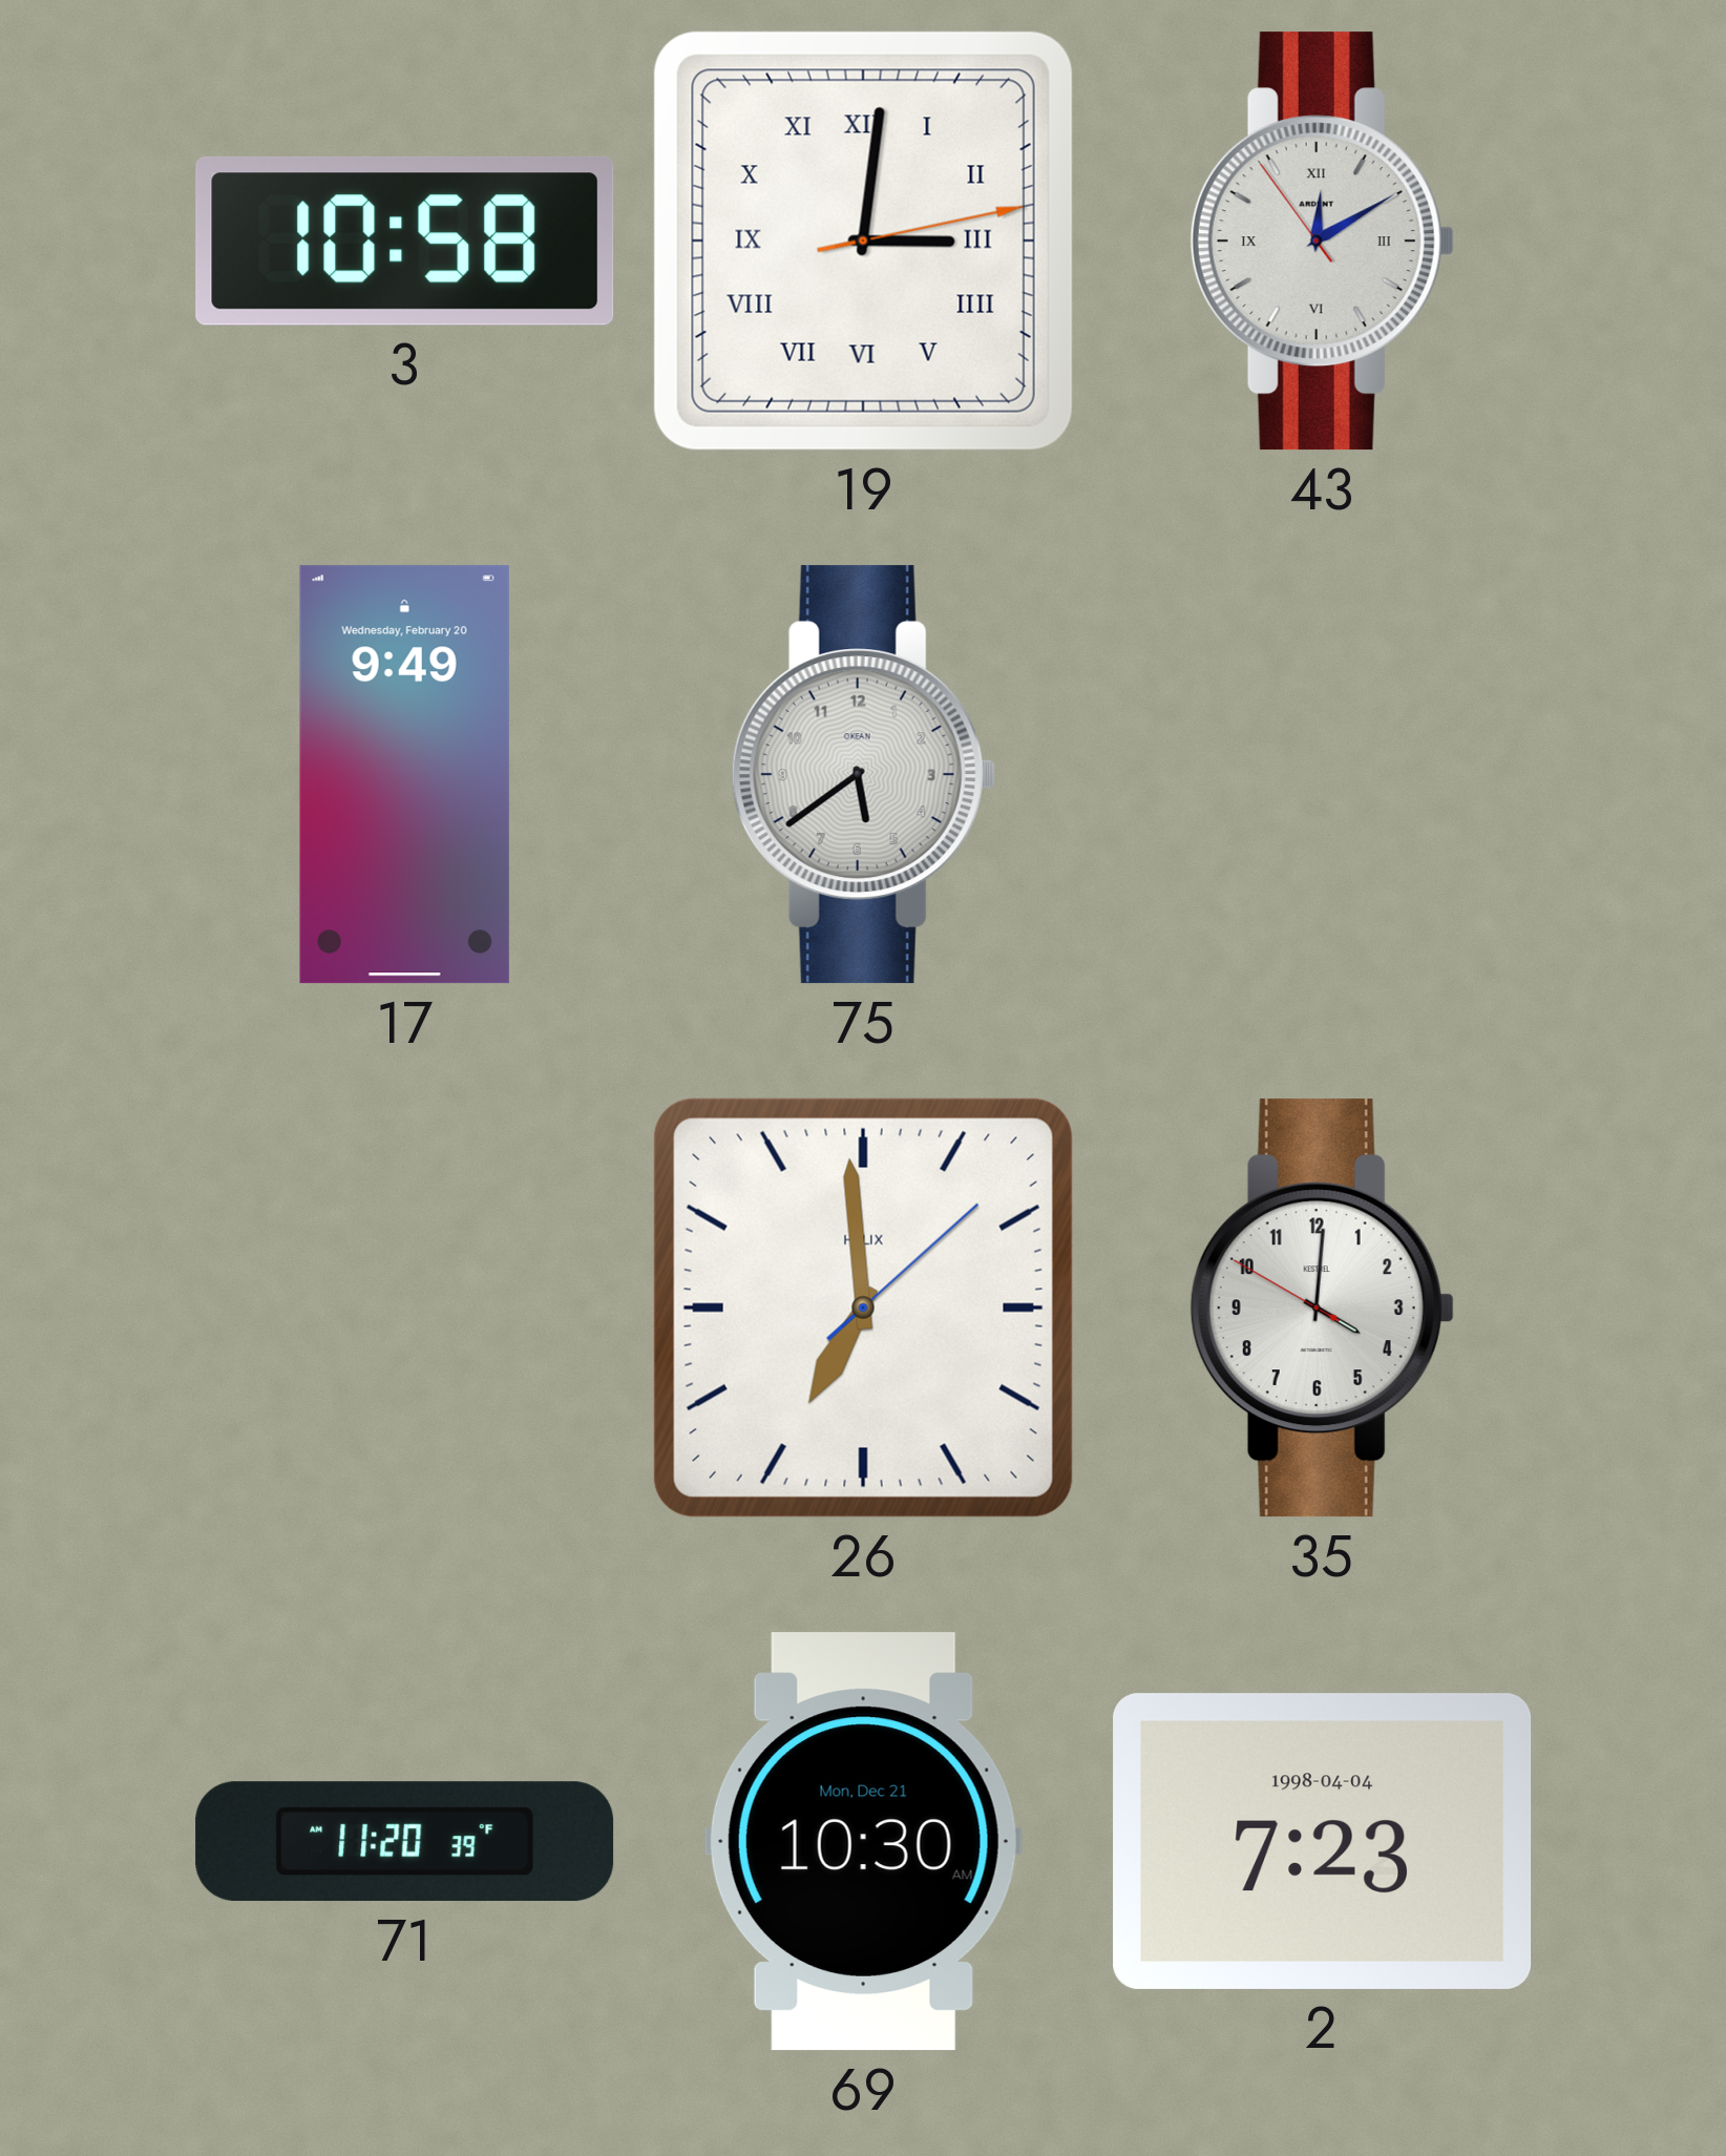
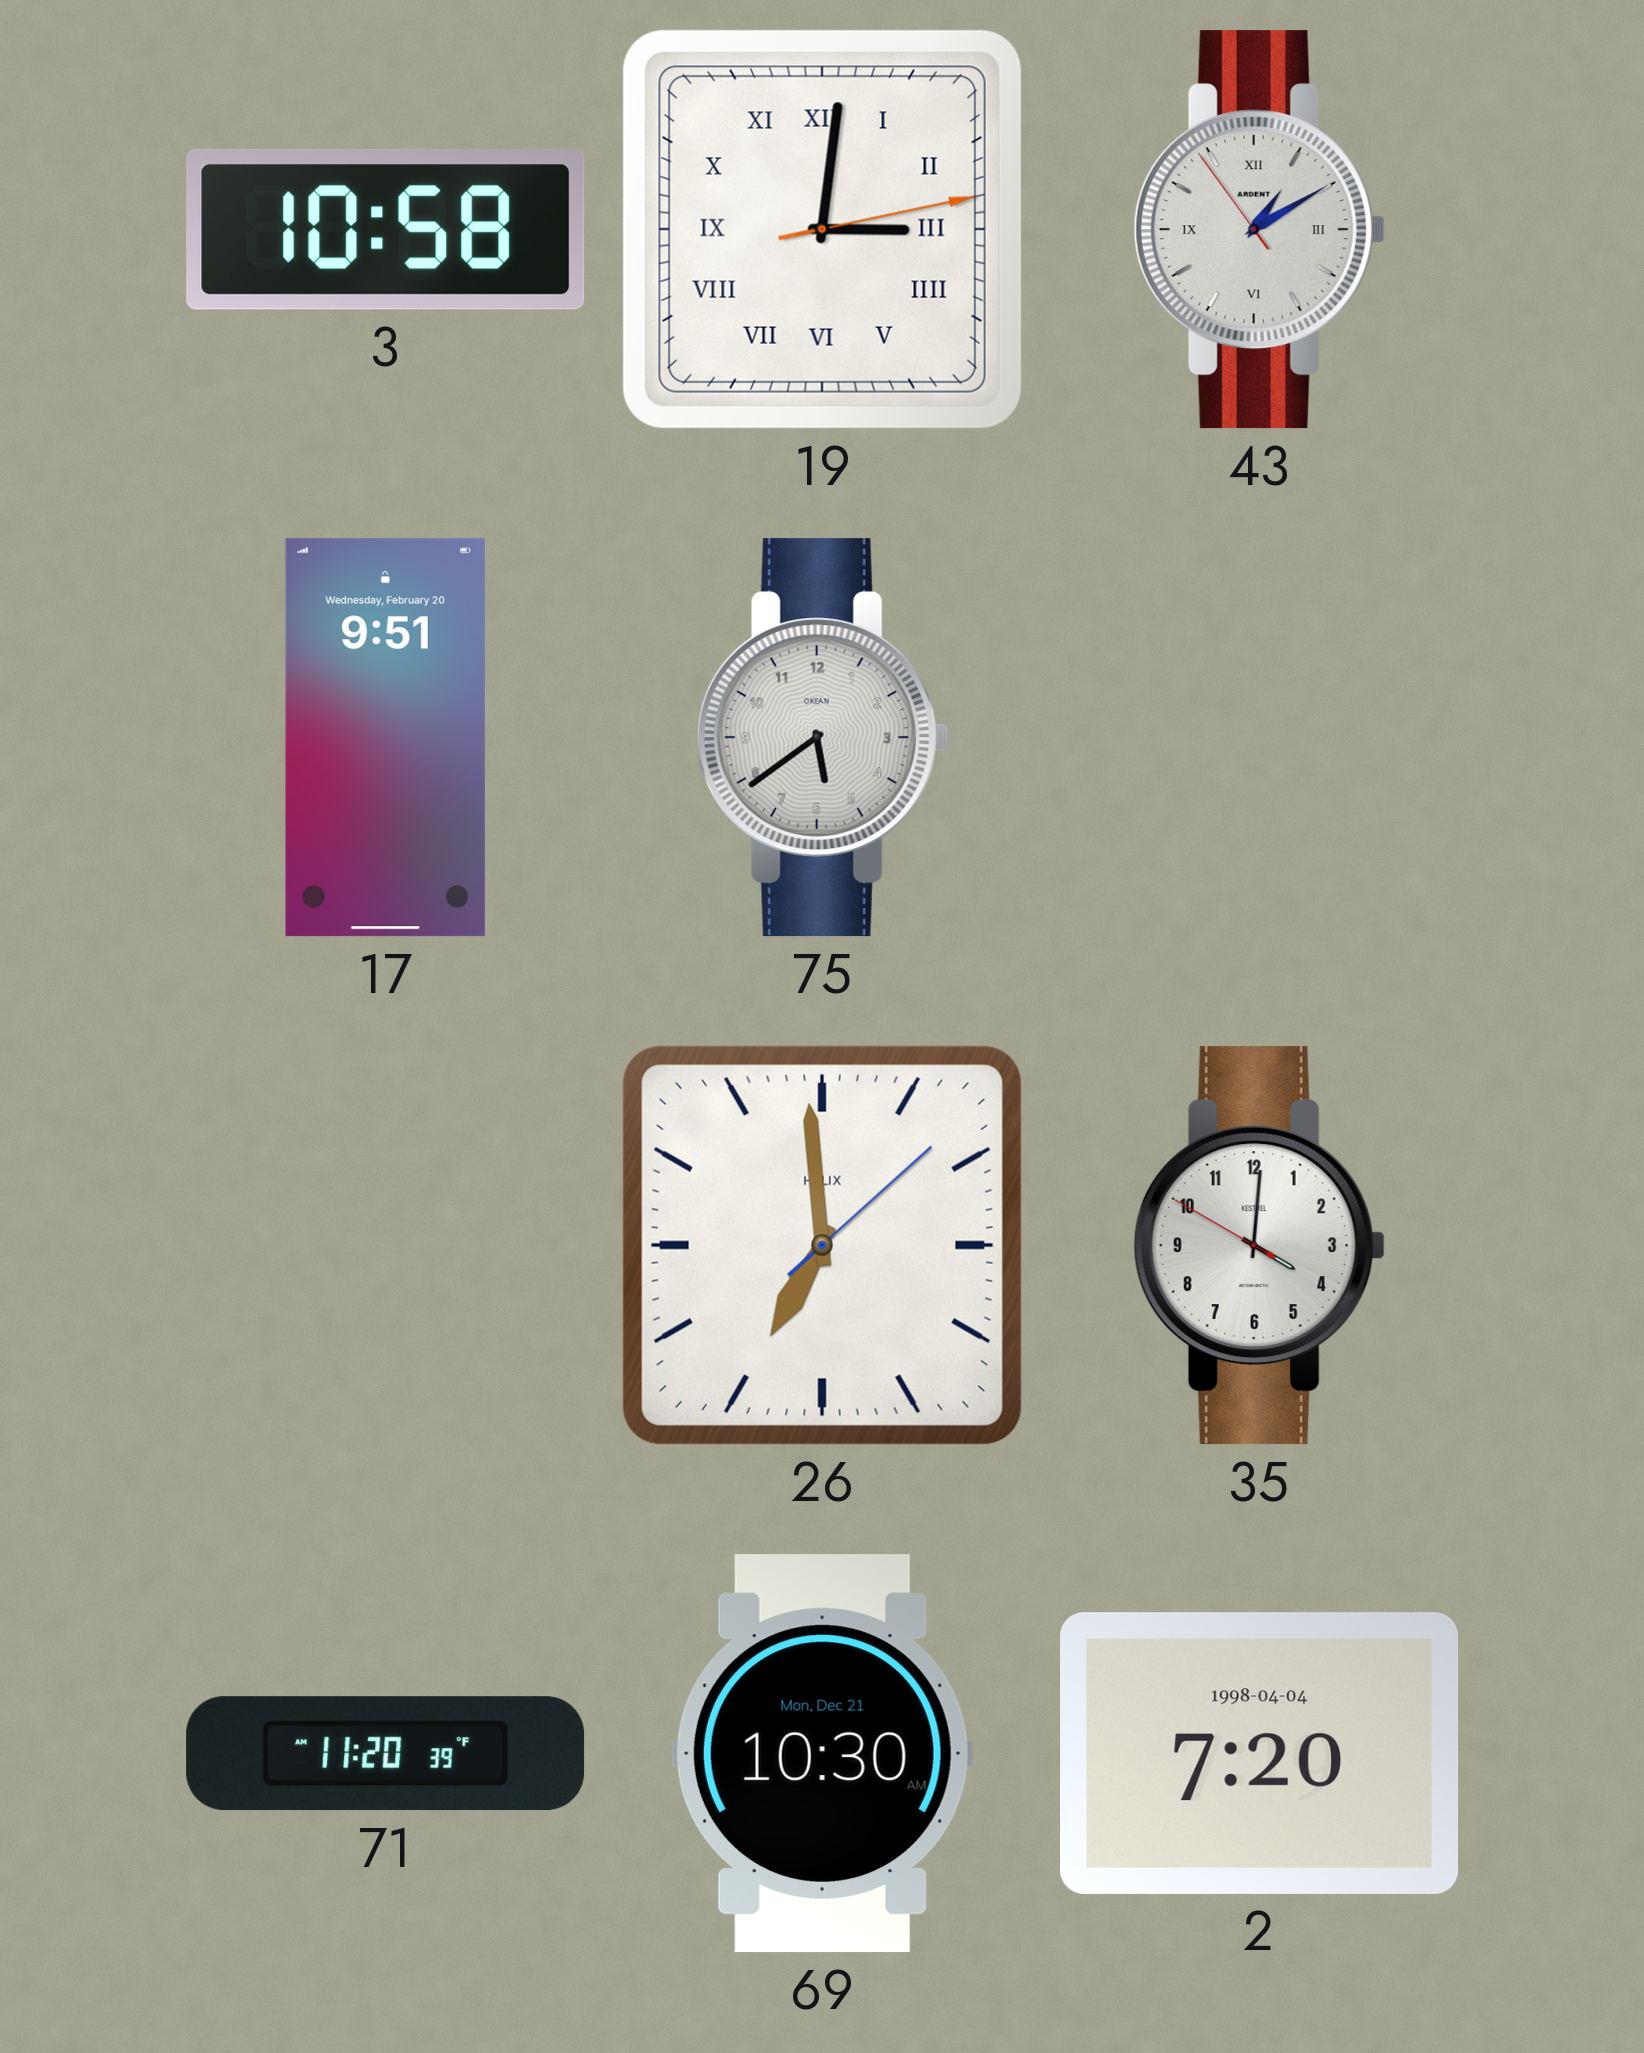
43: 12:09 -> 1:09
17: 9:49 -> 9:51
2: 7:23 -> 7:20
